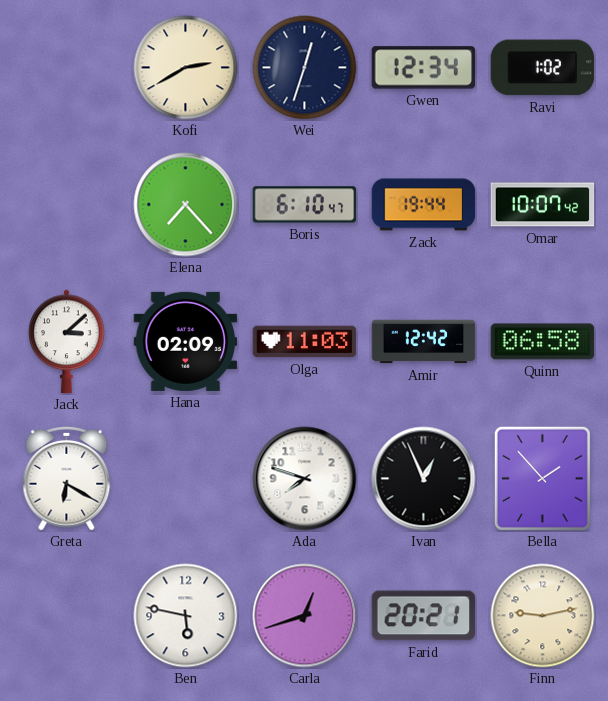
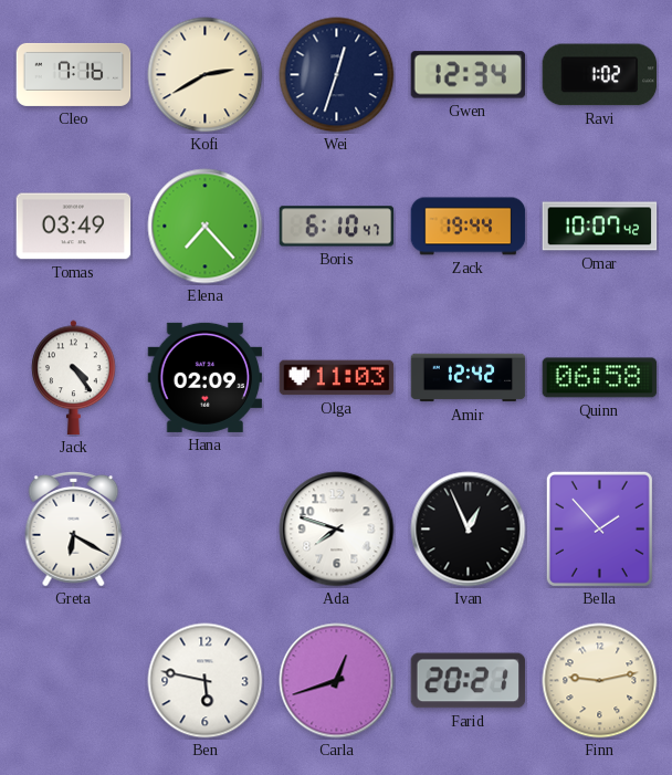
Cleo: none -> 7:16
Tomas: none -> 03:49
Jack: 3:08 -> 4:24
